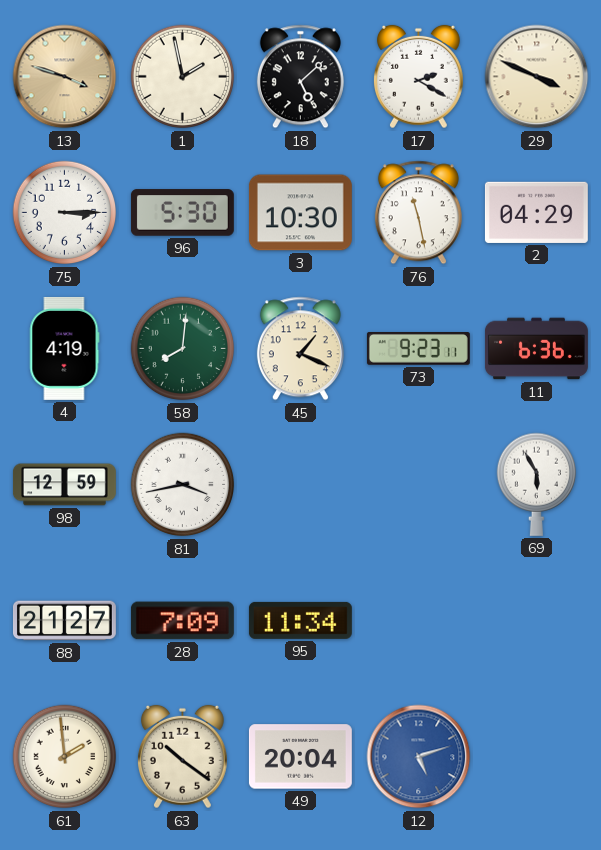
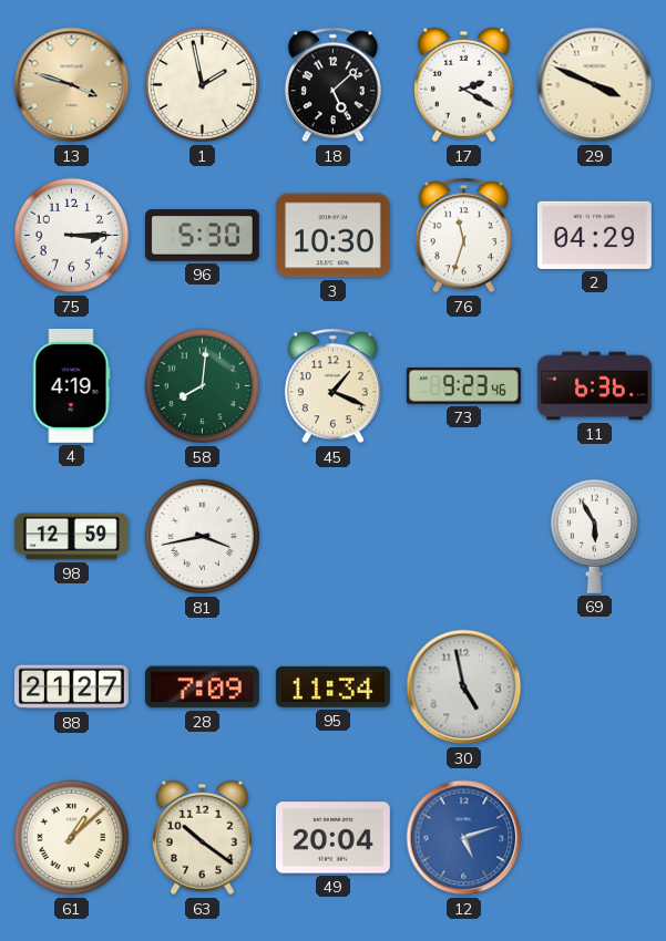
76: 11:28 -> 11:33
73: 9:23:11 -> 9:23:46
30: none -> 4:58
61: 1:59 -> 1:08
